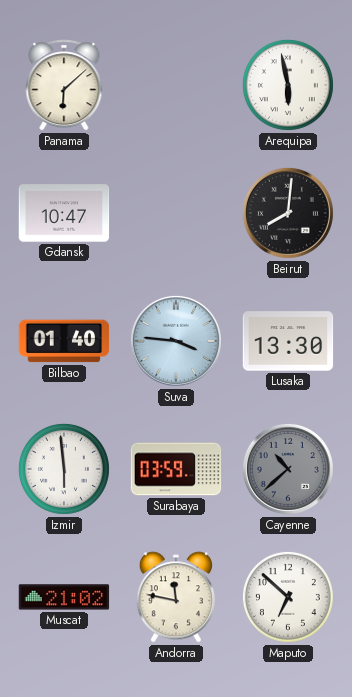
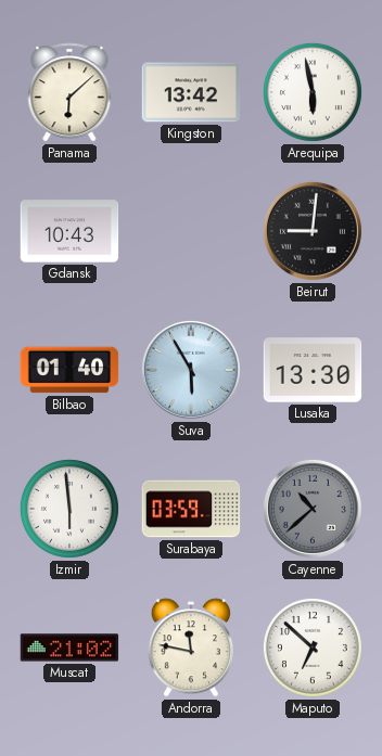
Kingston: none -> 13:42
Gdansk: 10:47 -> 10:43
Beirut: 8:01 -> 9:01
Suva: 3:46 -> 5:55
